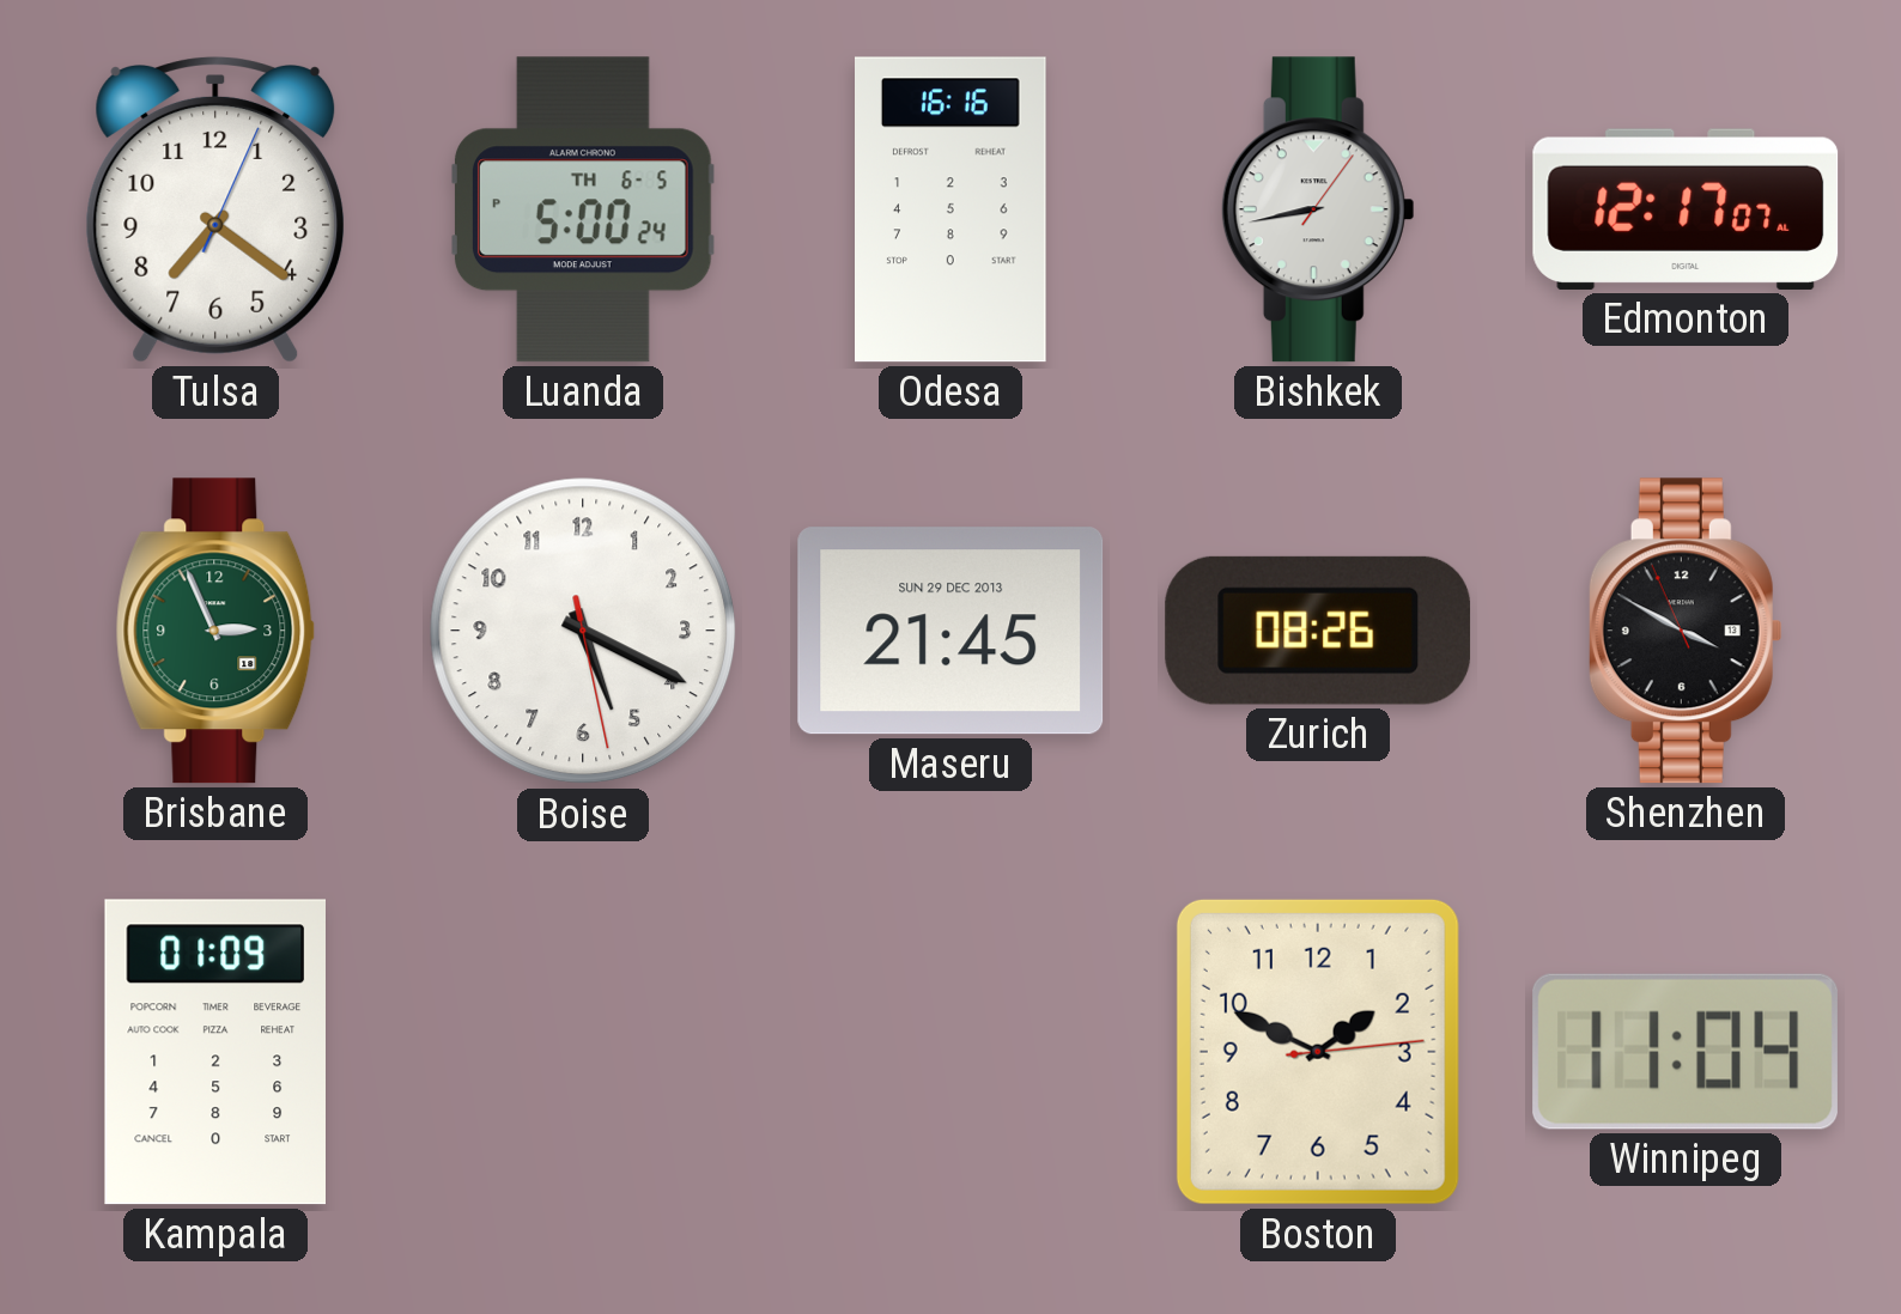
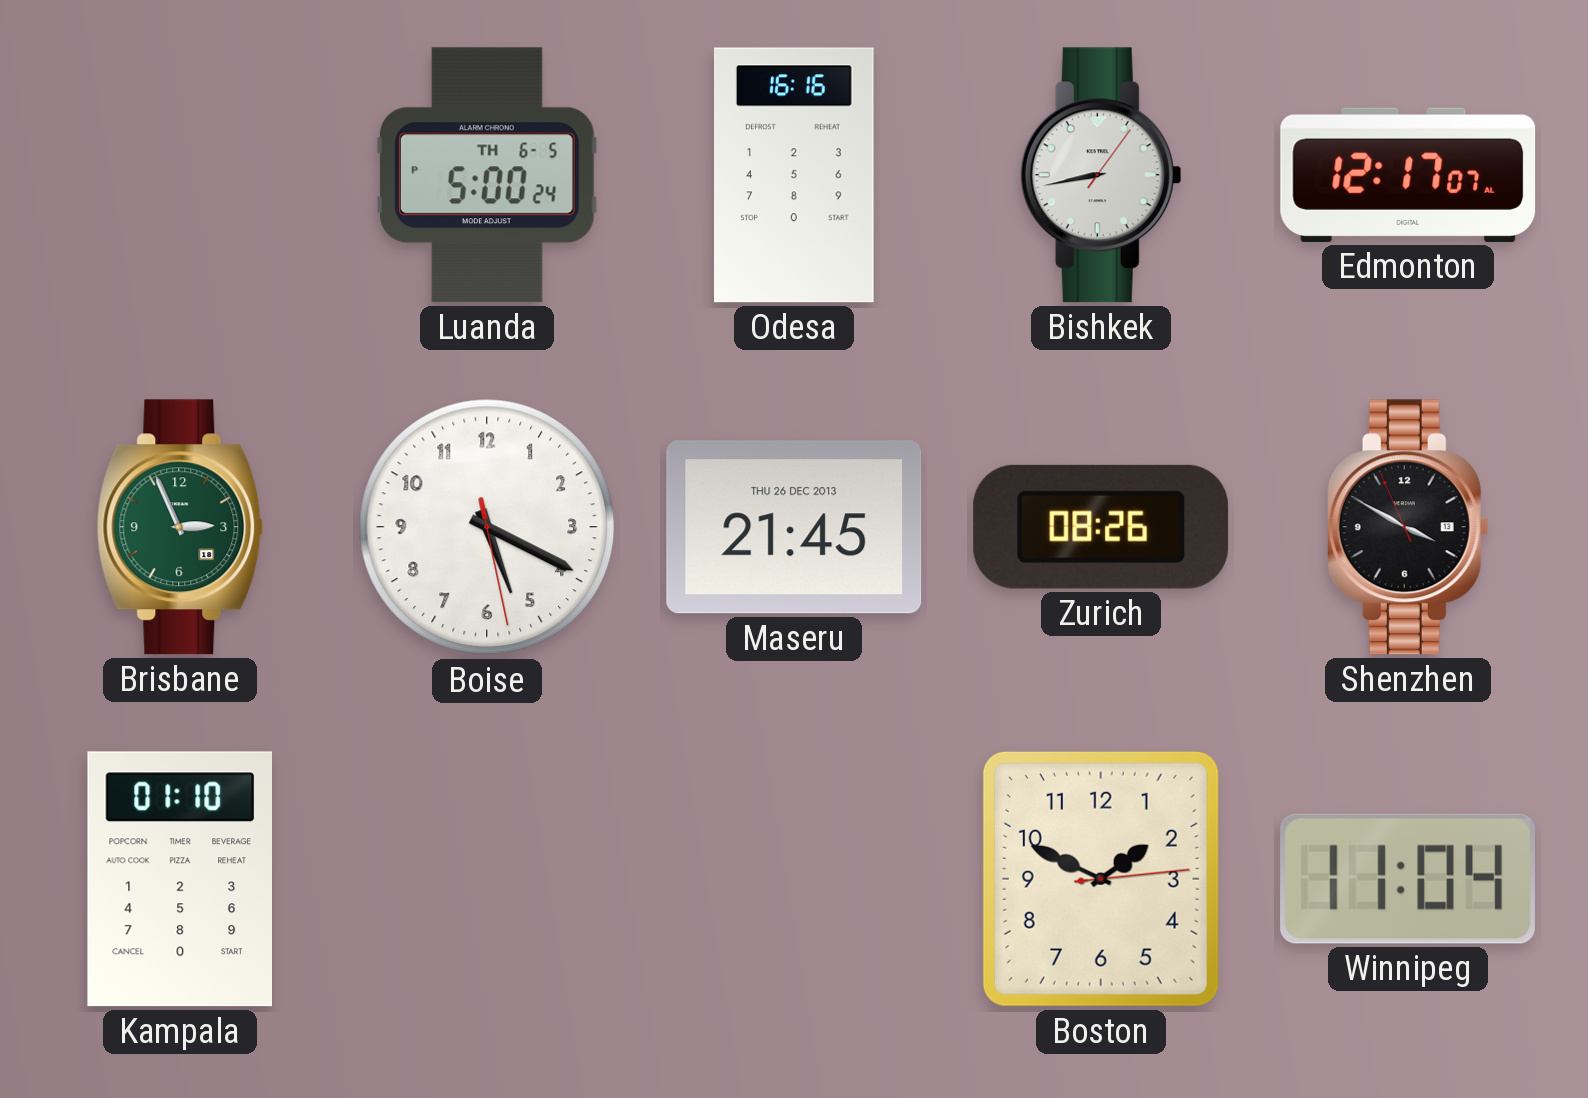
Tulsa: 7:21 -> none
Maseru date: SUN 29 DEC 2013 -> THU 26 DEC 2013
Kampala: 01:09 -> 01:10
